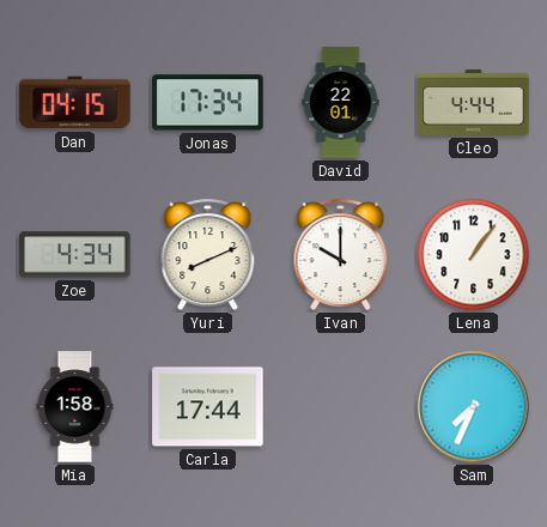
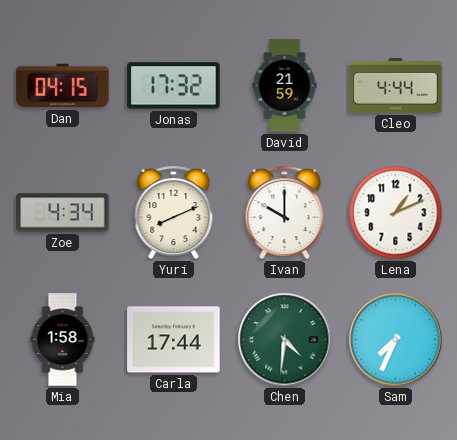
Jonas: 17:34 -> 17:32
David: 22:01 -> 21:59
Lena: 1:06 -> 1:11
Chen: none -> 4:31
